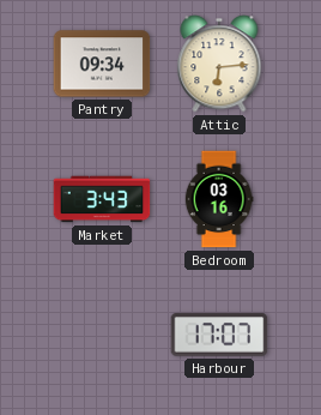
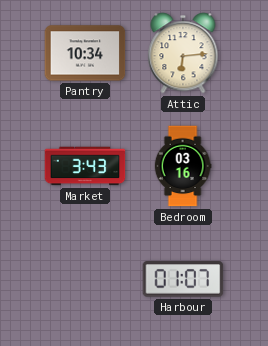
Pantry: 09:34 -> 10:34
Harbour: 17:07 -> 01:07
